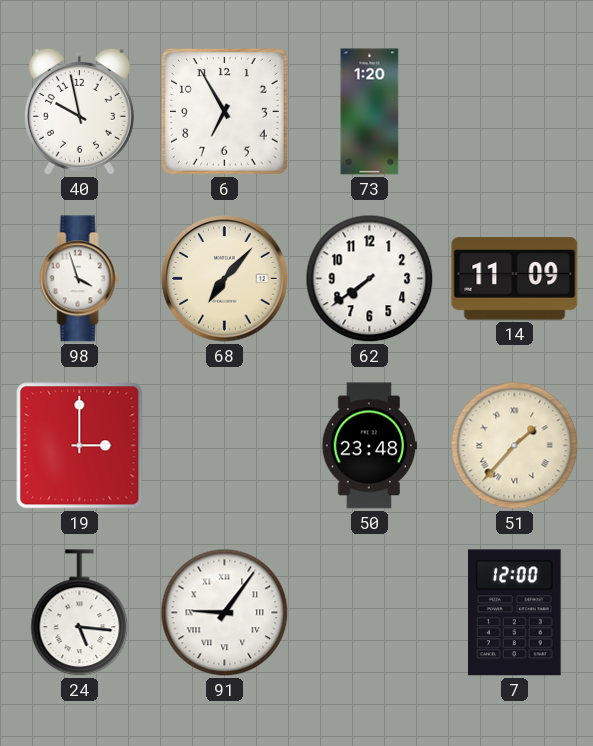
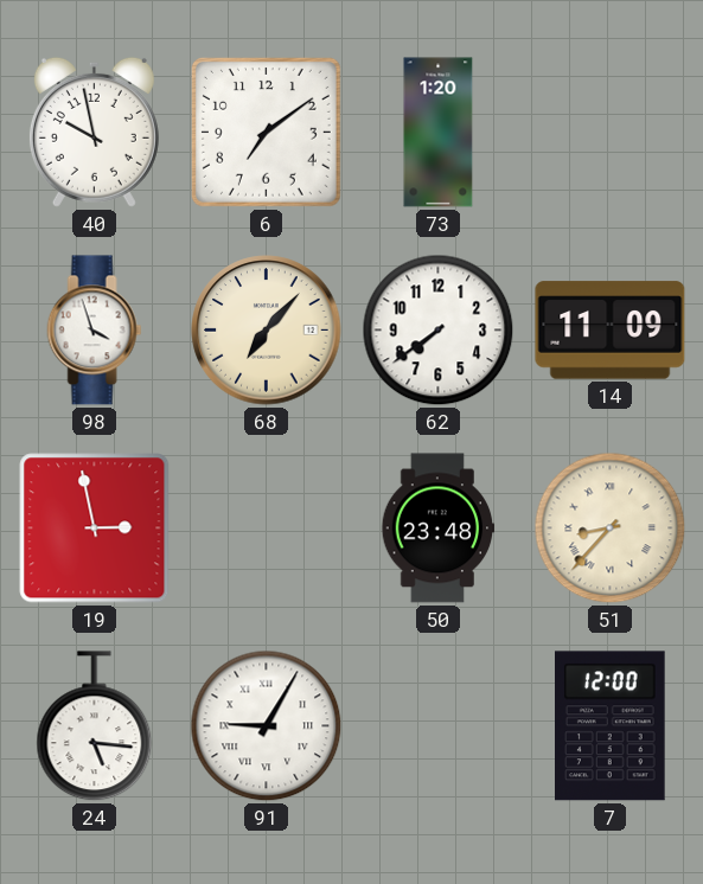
6: 6:55 -> 7:09
19: 3:00 -> 2:58
51: 1:37 -> 8:37
91: 9:06 -> 9:05
